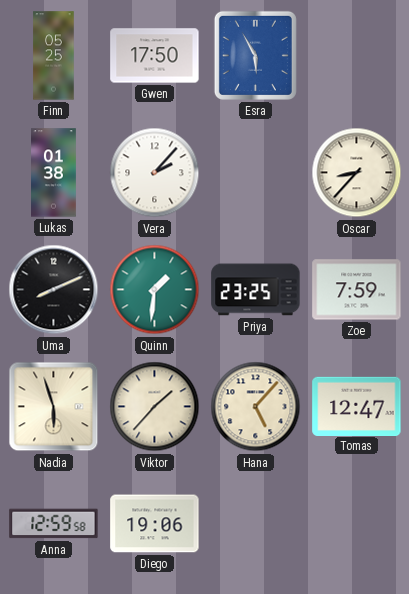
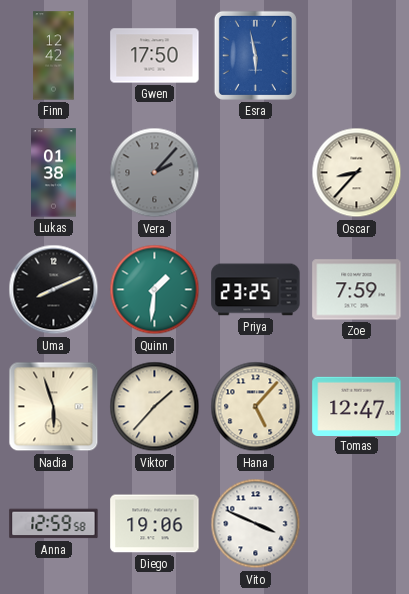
Finn: 05:25 -> 12:42
Esra: 5:55 -> 5:58
Vera dial: white -> grey
Vito: none -> 3:49
